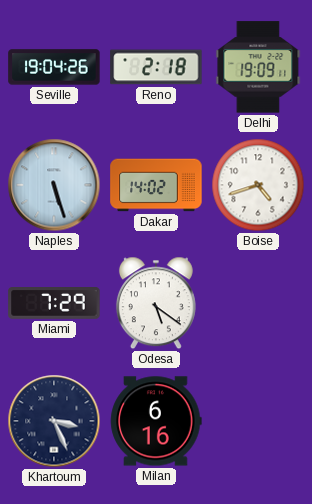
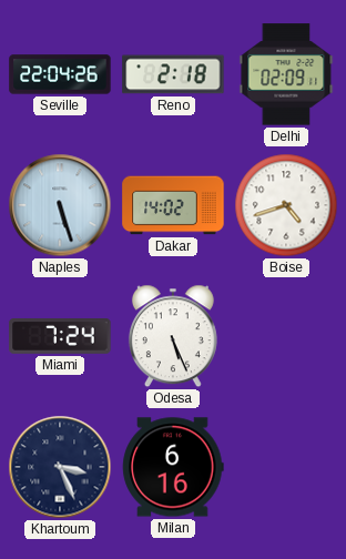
Seville: 19:04 -> 22:04
Delhi: 19:09 -> 02:09
Miami: 7:29 -> 7:24
Odesa: 5:21 -> 5:26
